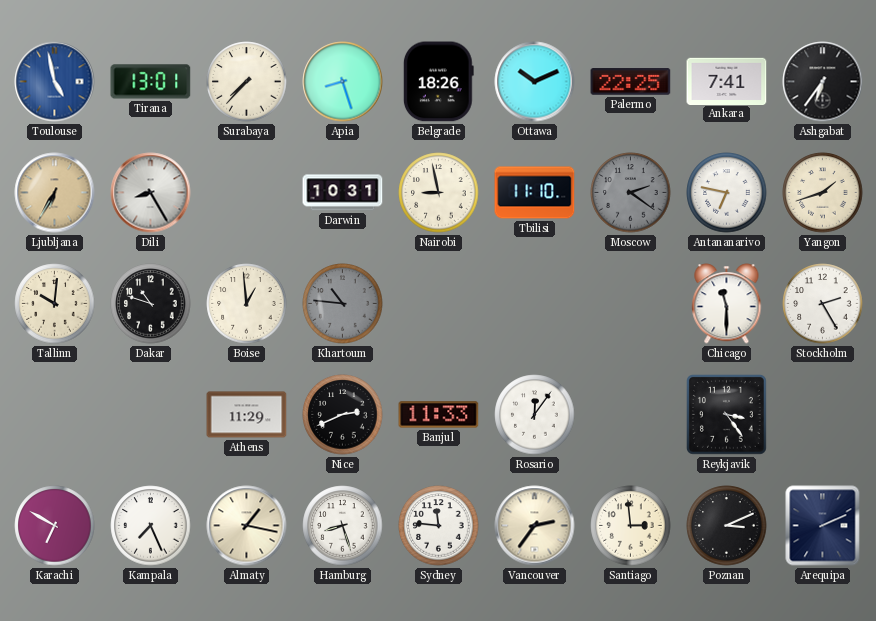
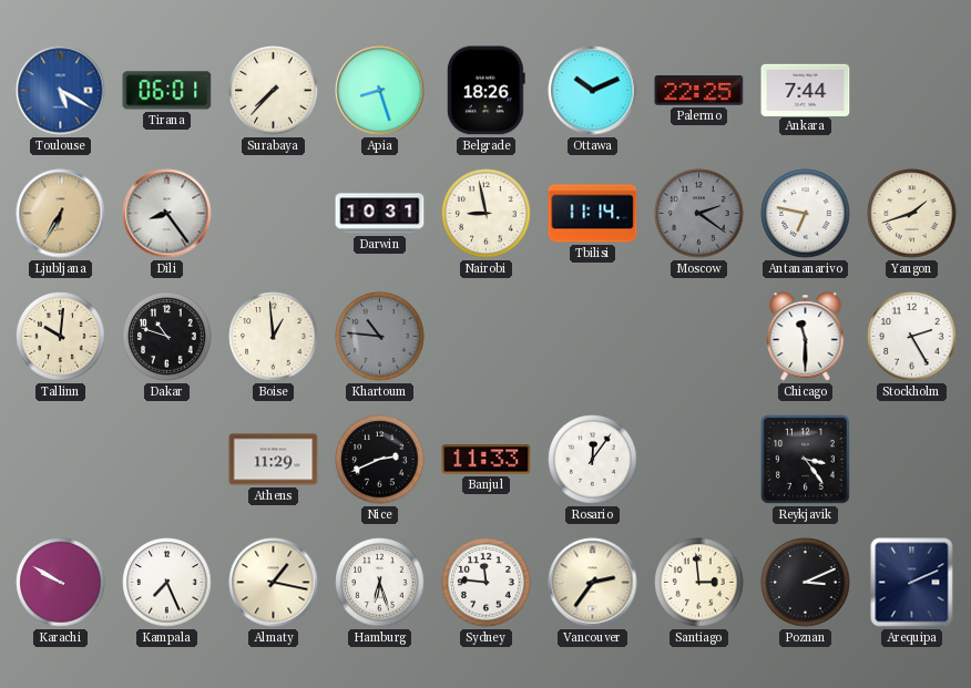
Toulouse: 4:58 -> 5:20
Tirana: 13:01 -> 06:01
Ankara: 7:41 -> 7:44
Ashgabat: 6:36 -> none
Dili: 8:25 -> 8:24
Tbilisi: 11:10 -> 11:14
Karachi: 6:50 -> 9:50
Hamburg: 8:27 -> 6:27
